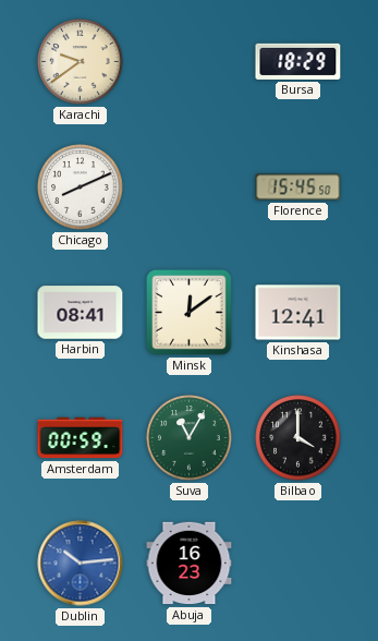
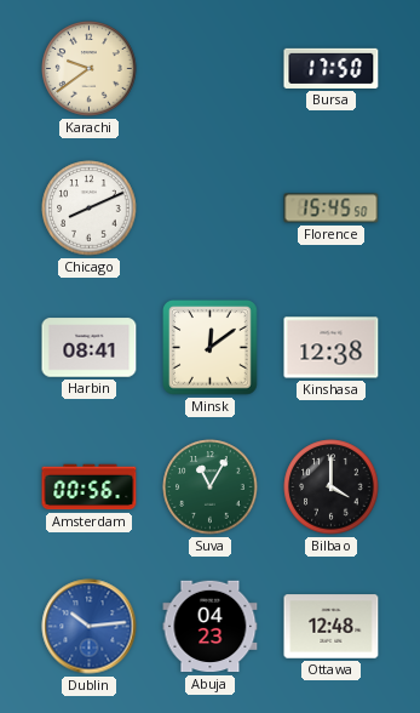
Bursa: 18:29 -> 17:50
Kinshasa: 12:41 -> 12:38
Amsterdam: 00:59 -> 00:56
Abuja: 16:23 -> 04:23
Ottawa: none -> 12:48
